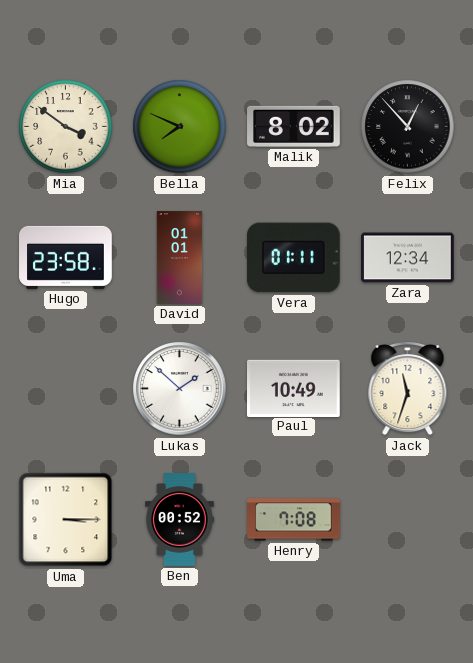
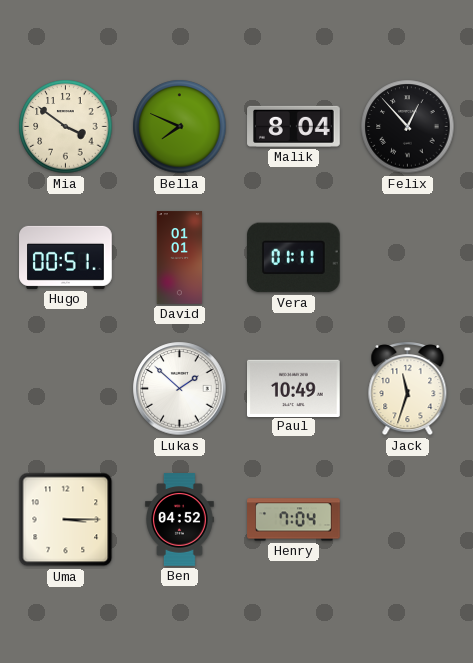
Malik: 8:02 -> 8:04
Hugo: 23:58 -> 00:51
Zara: 12:34 -> none
Ben: 00:52 -> 04:52
Henry: 7:08 -> 7:04
